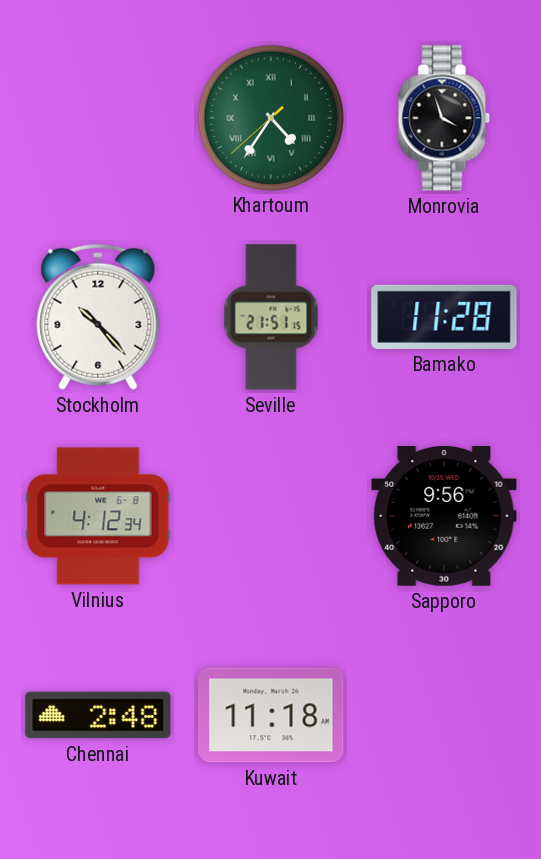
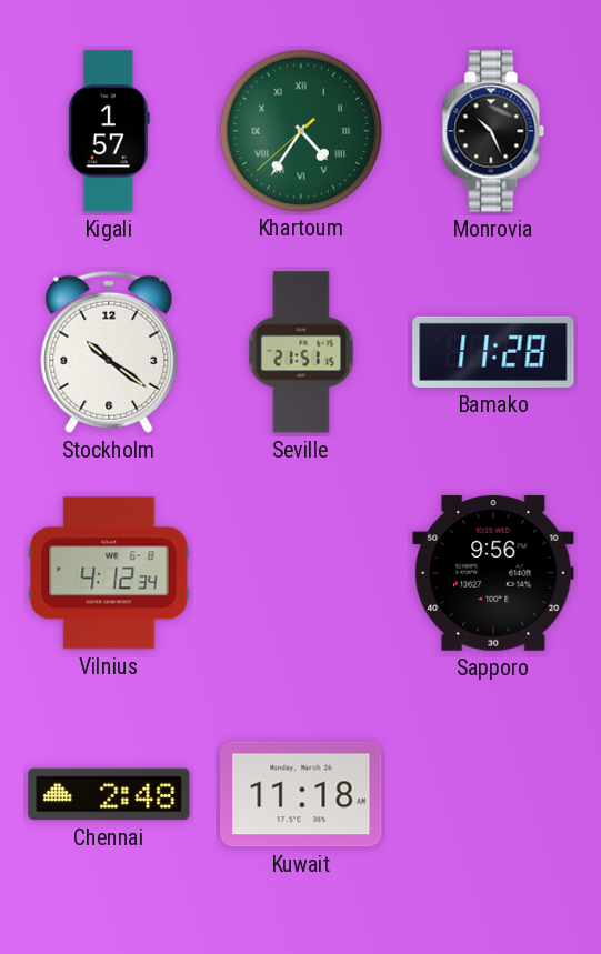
Kigali: none -> 1:57
Monrovia: 3:57 -> 10:26
Stockholm: 10:23 -> 10:21
